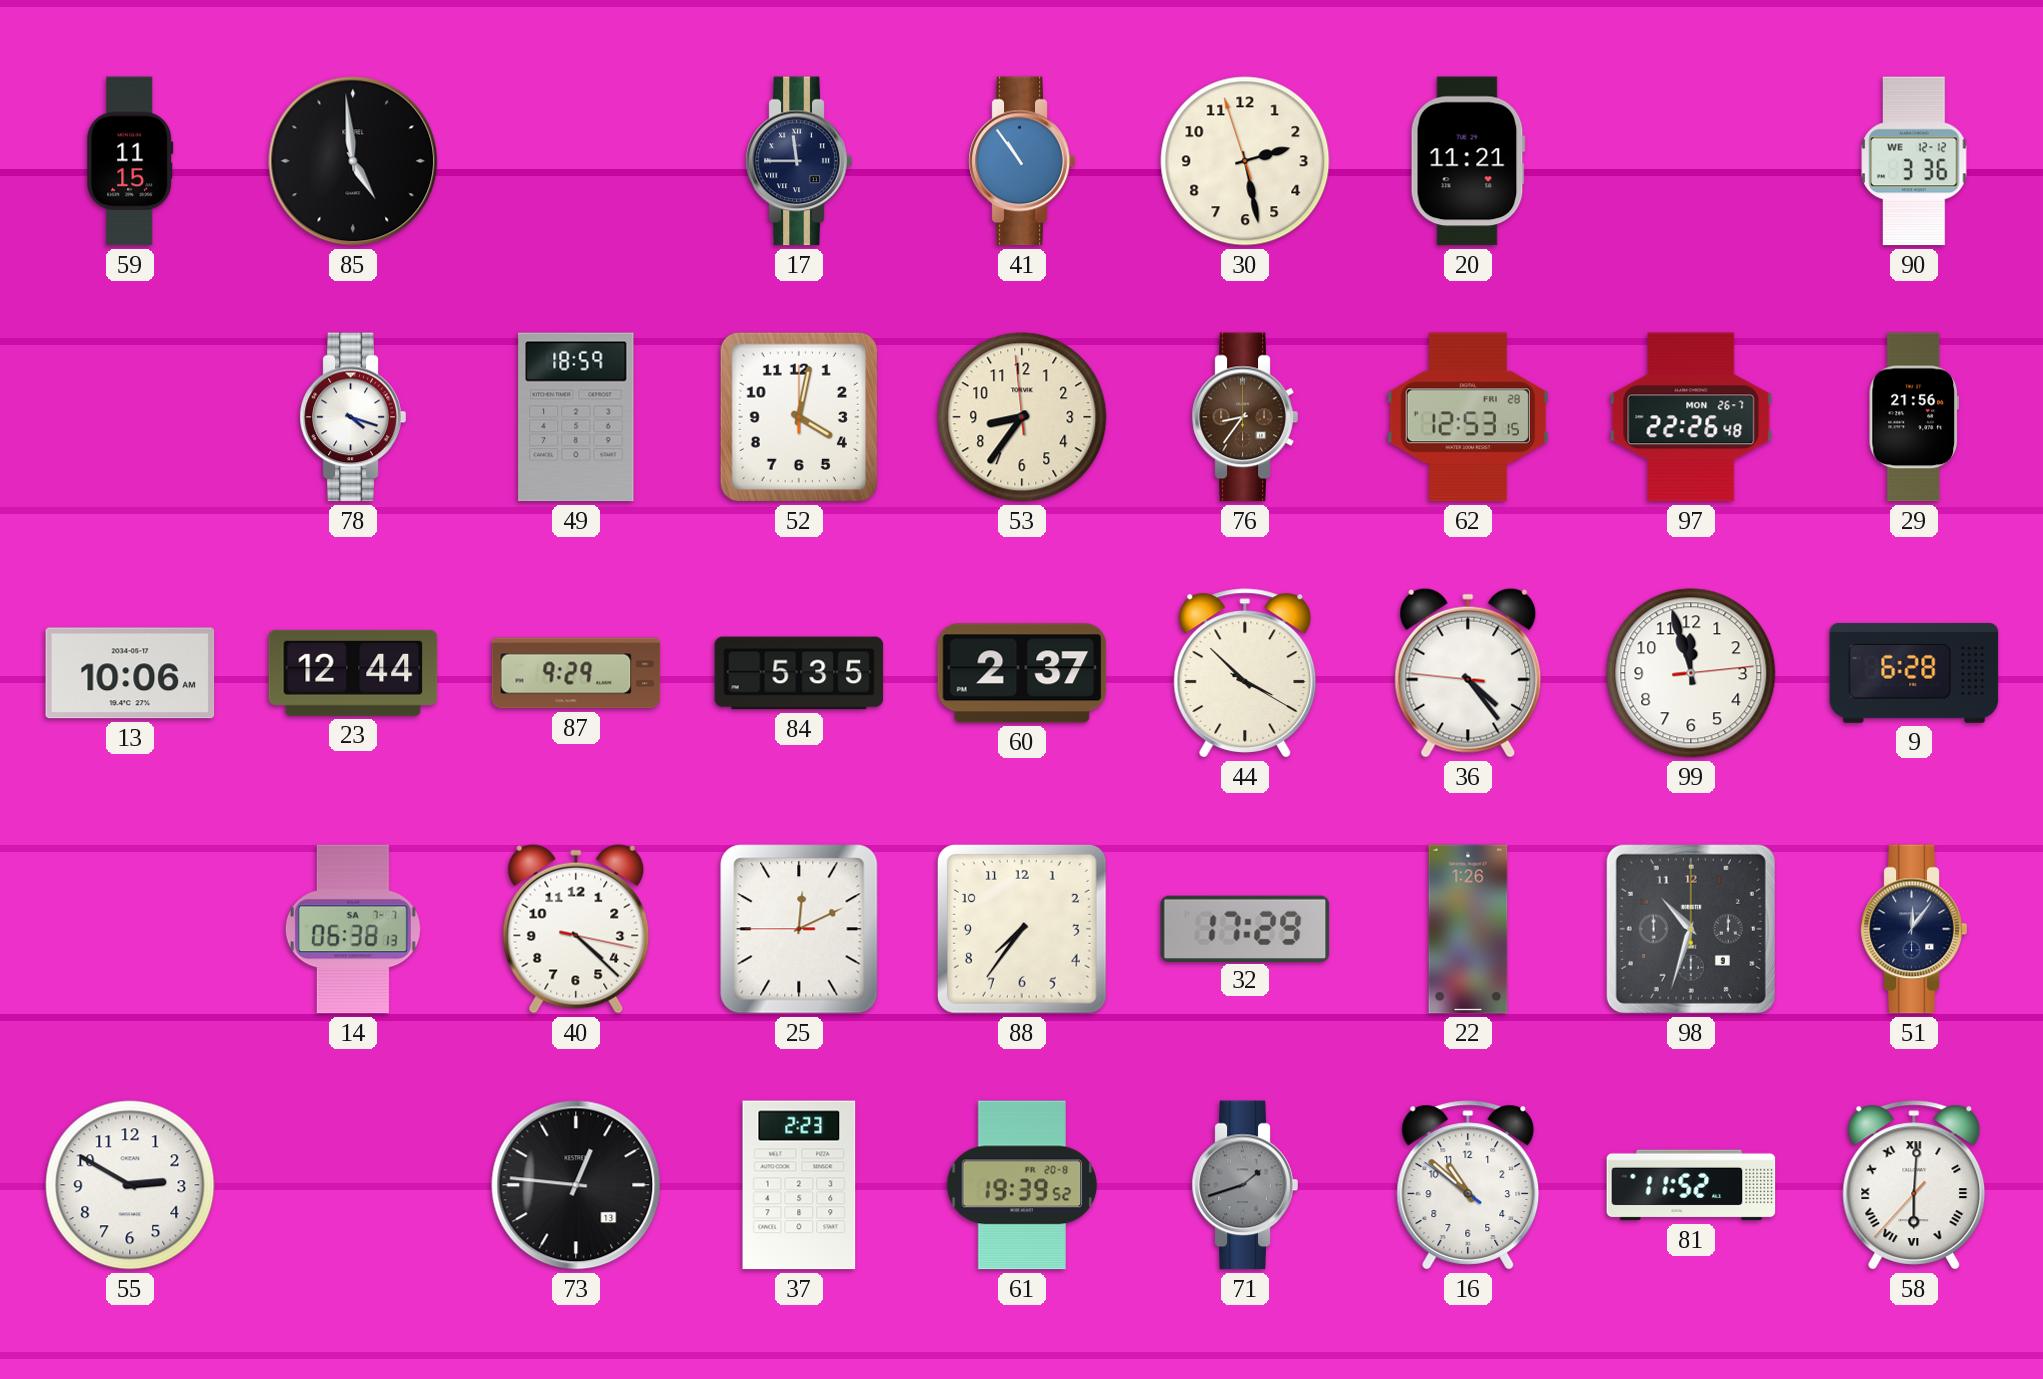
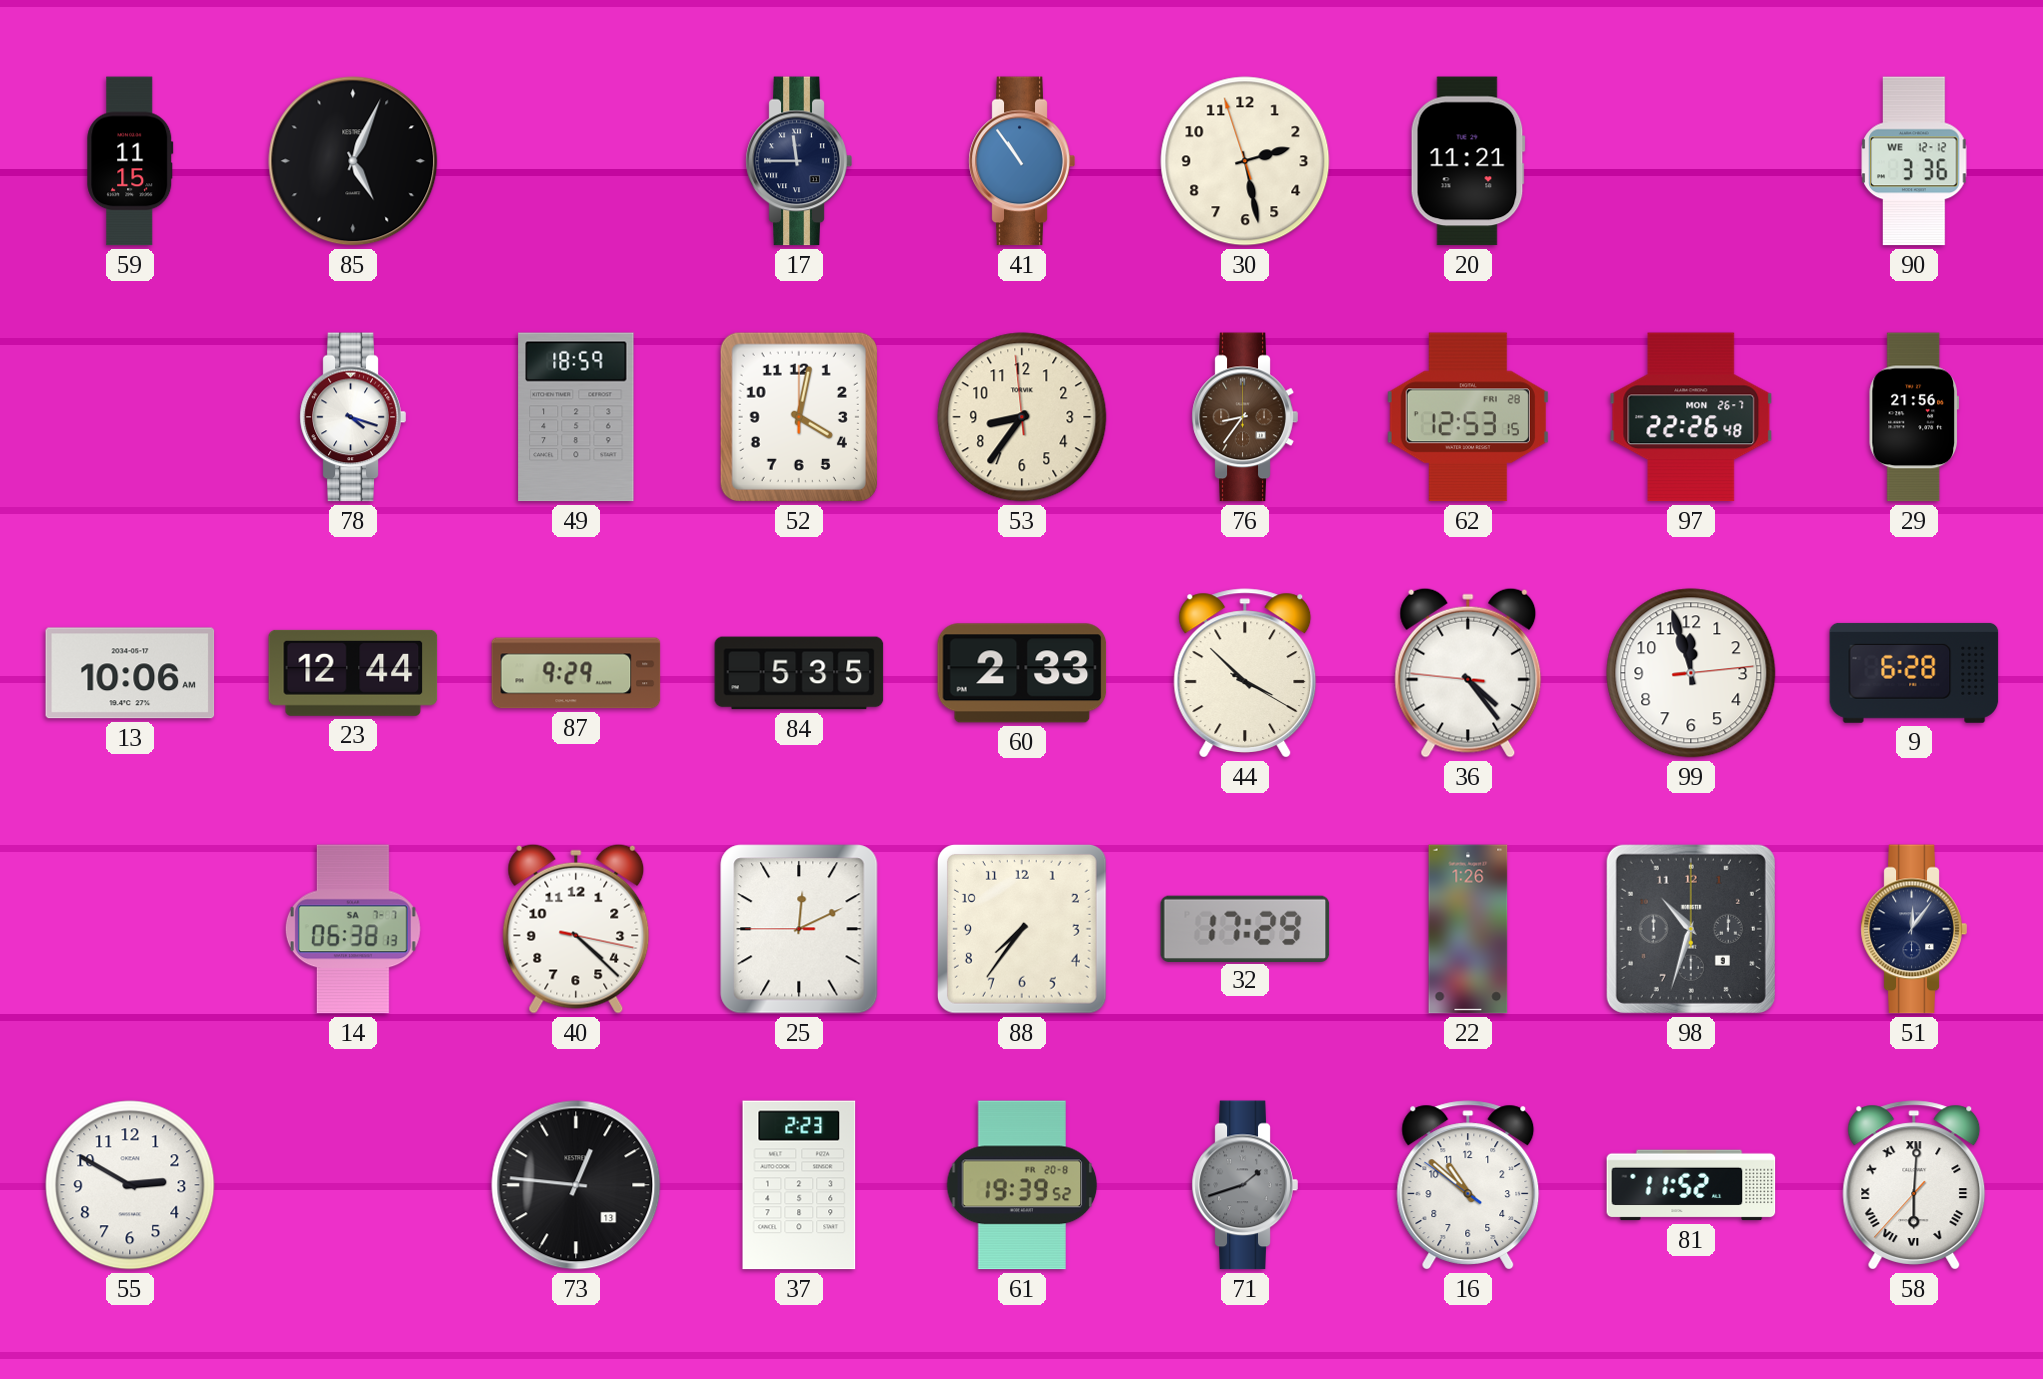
85: 4:59 -> 5:04
60: 2:37 -> 2:33
